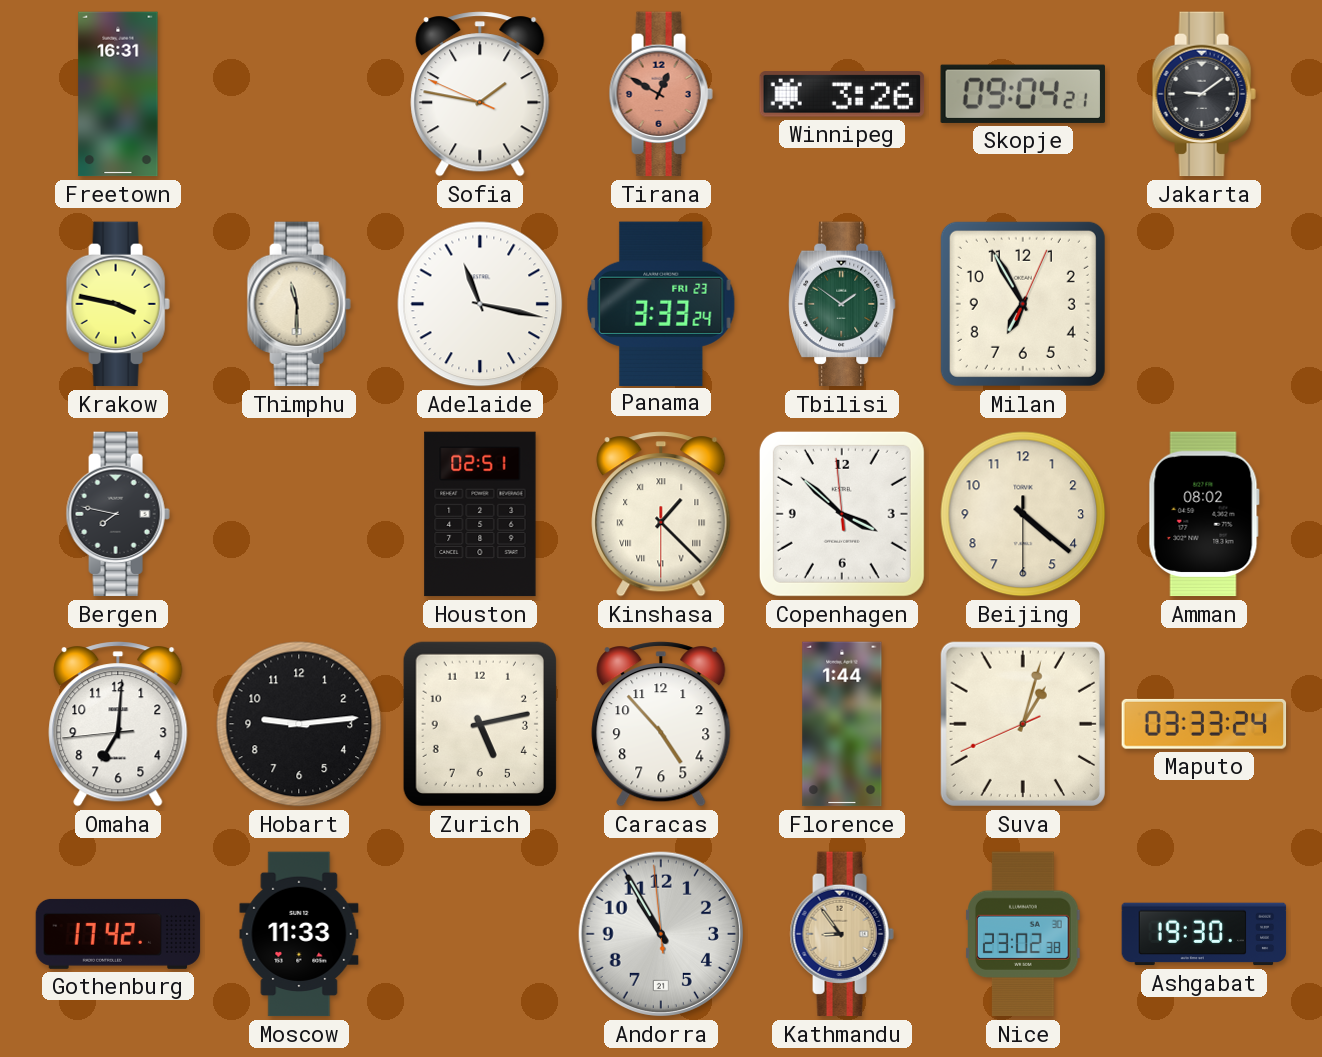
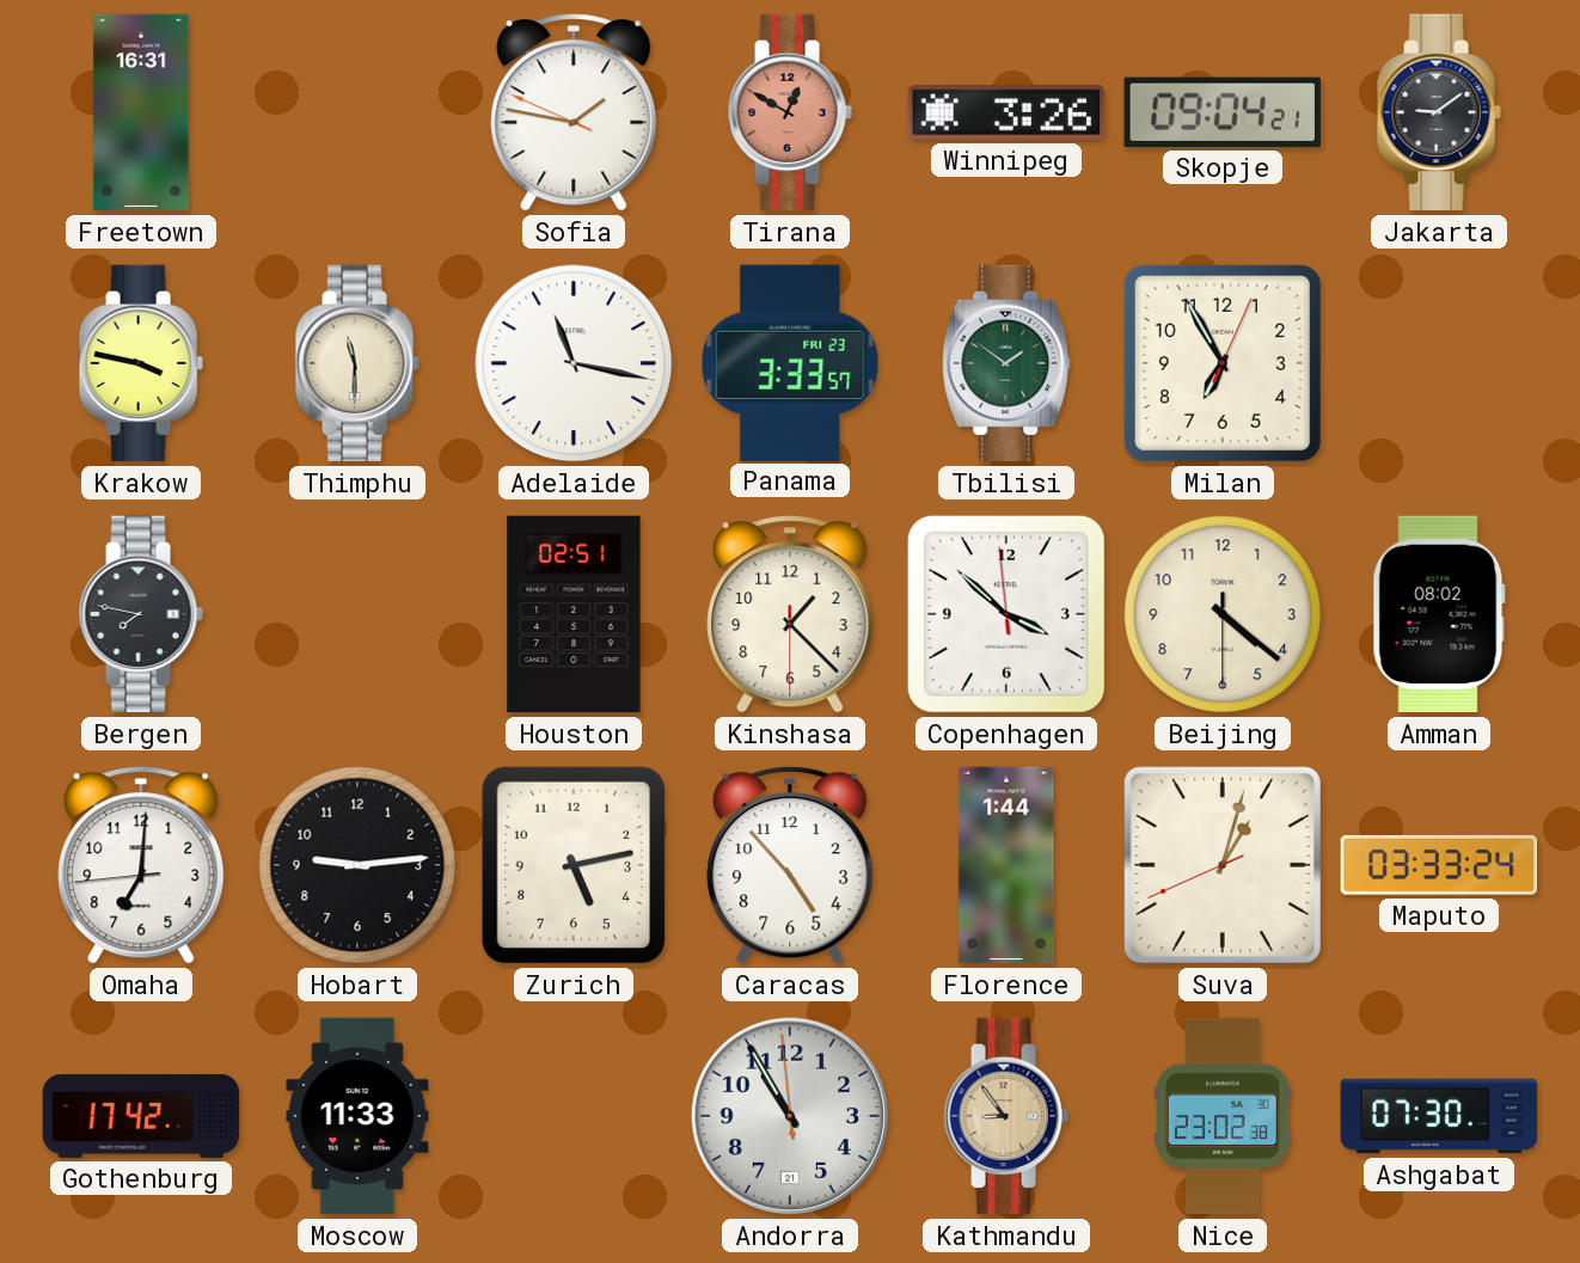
Panama: 3:33:24 -> 3:33:57
Kinshasa numerals: Roman -> Arabic
Ashgabat: 19:30 -> 07:30
